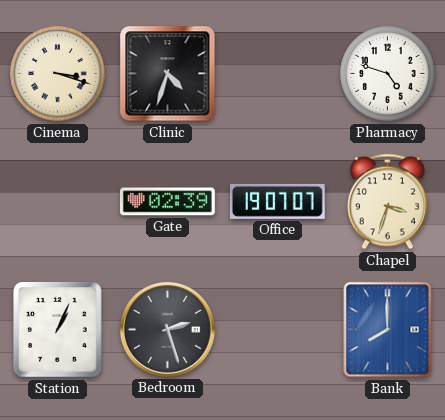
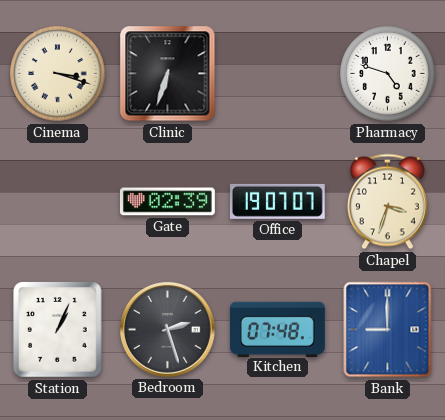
Clinic: 4:33 -> 6:33
Kitchen: none -> 07:48
Bank: 8:00 -> 9:00
